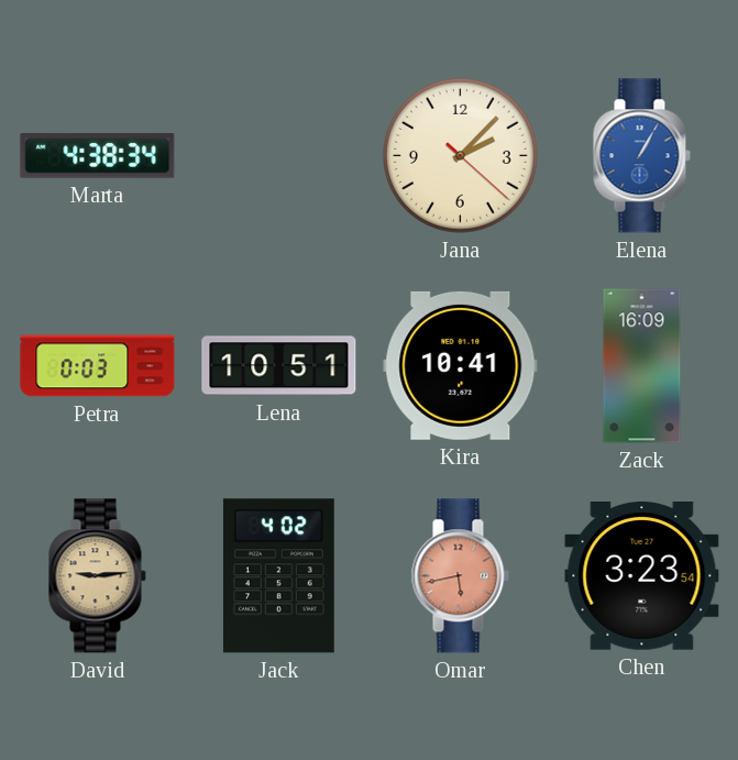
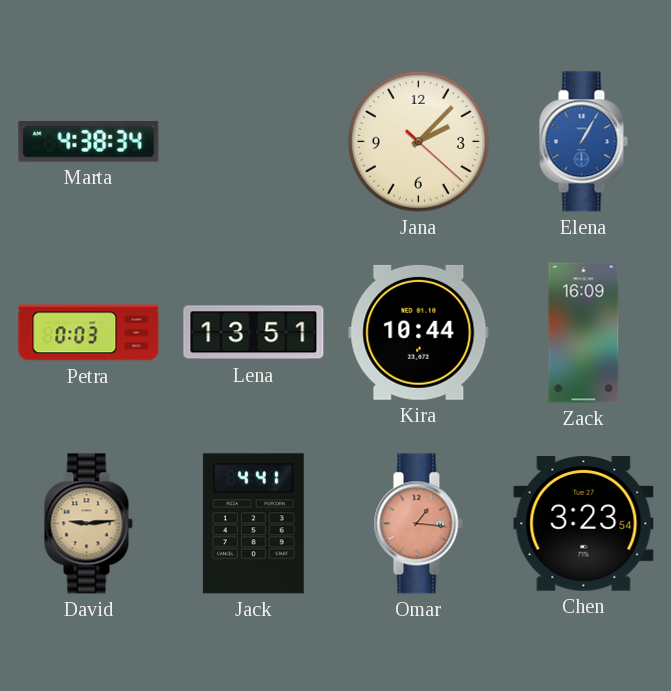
Lena: 10:51 -> 13:51
Kira: 10:41 -> 10:44
Jack: 4:02 -> 4:41
Omar: 5:43 -> 1:16
